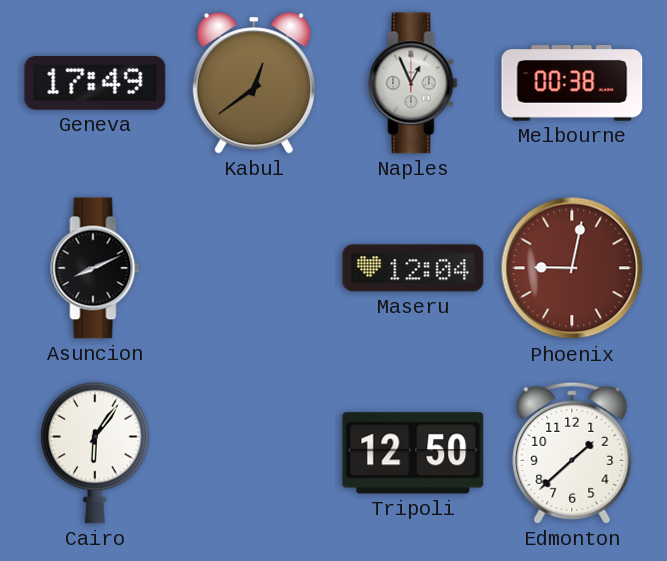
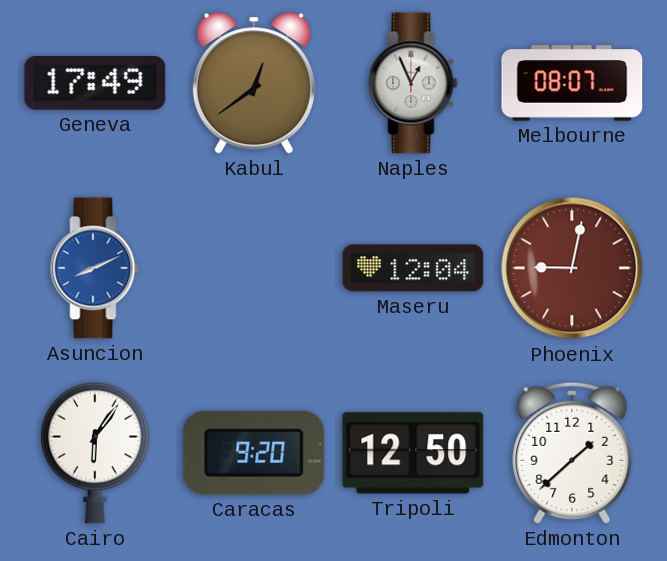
Melbourne: 00:38 -> 08:07
Asuncion dial: black -> blue
Caracas: none -> 9:20
